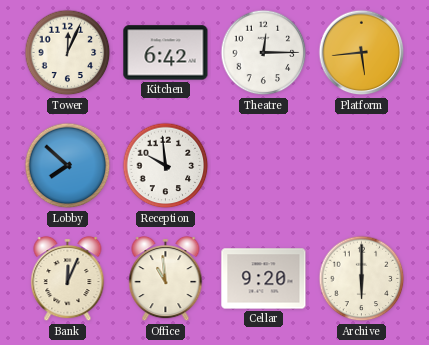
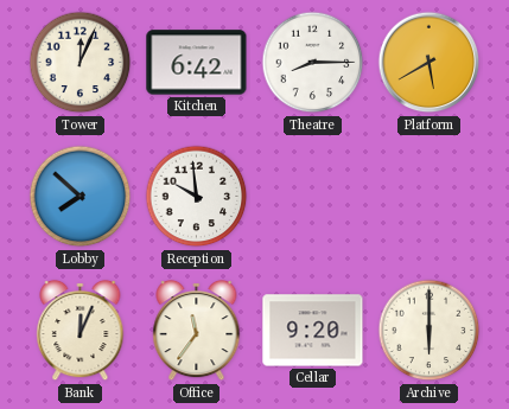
Theatre: 12:15 -> 8:15
Platform: 5:44 -> 5:40
Office: 10:59 -> 11:36
